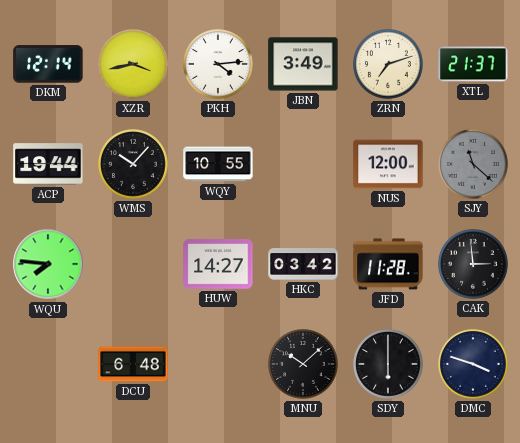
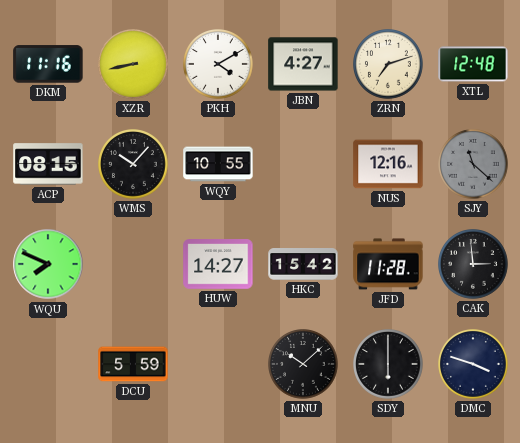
DKM: 12:14 -> 11:16
XZR: 3:43 -> 8:43
PKH: 4:14 -> 4:10
JBN: 3:49 -> 4:27
XTL: 21:37 -> 12:48
ACP: 19:44 -> 08:15
NUS: 12:00 -> 12:16
WQU: 7:46 -> 7:49
HKC: 03:42 -> 15:42
DCU: 6:48 -> 5:59
